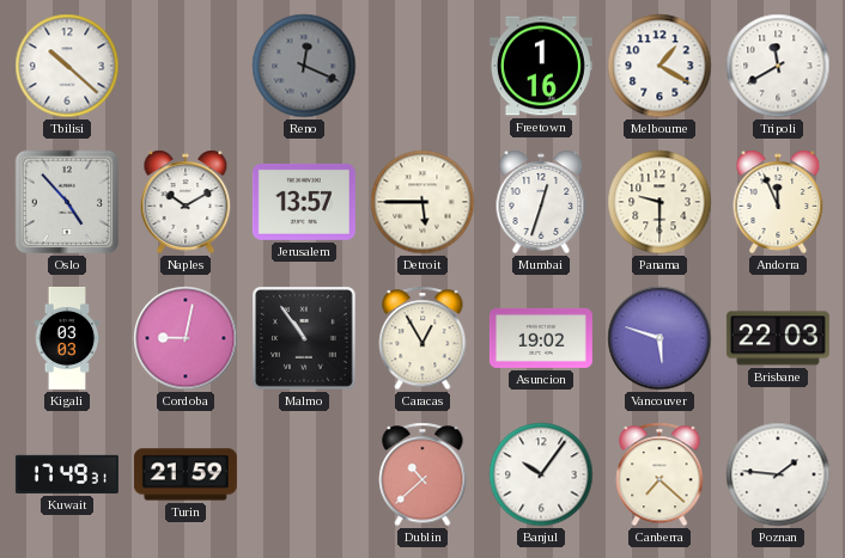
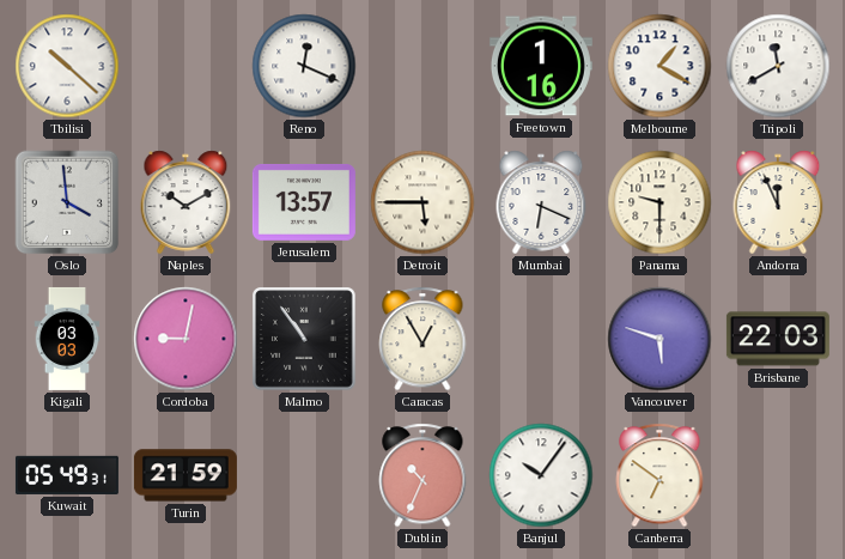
Reno dial: grey -> white
Oslo: 4:53 -> 3:59
Mumbai: 12:33 -> 6:19
Asuncion: 19:02 -> none
Kuwait: 17:49 -> 05:49
Dublin: 10:38 -> 10:34
Canberra: 7:22 -> 6:51
Poznan: 1:46 -> none
